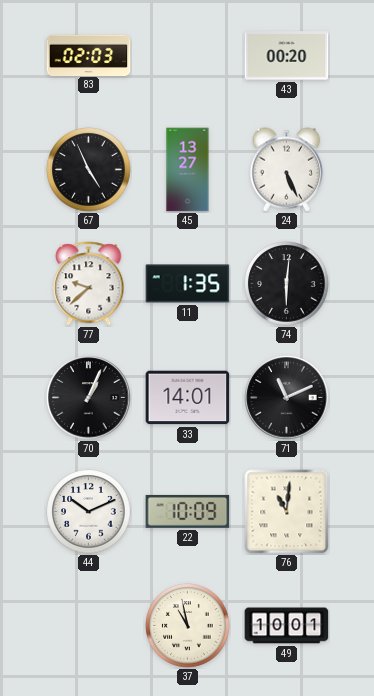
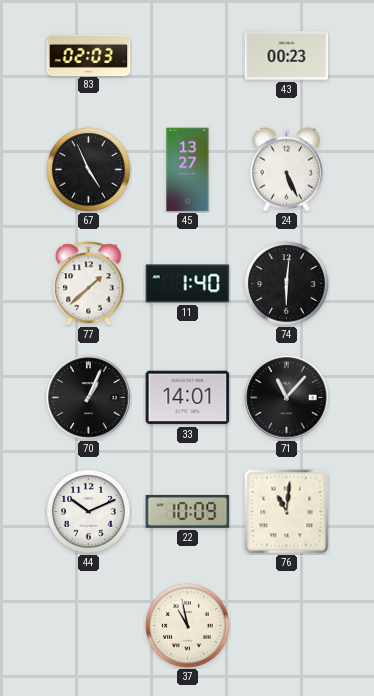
43: 00:20 -> 00:23
77: 9:38 -> 1:38
11: 1:35 -> 1:40
71: 11:11 -> 11:07
49: 10:01 -> none
